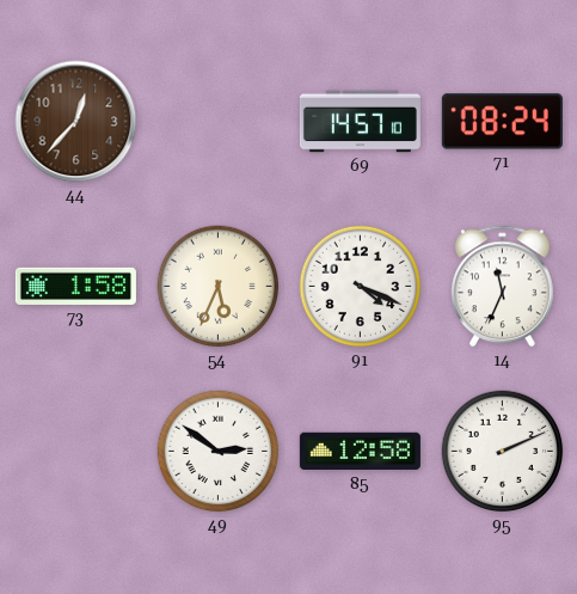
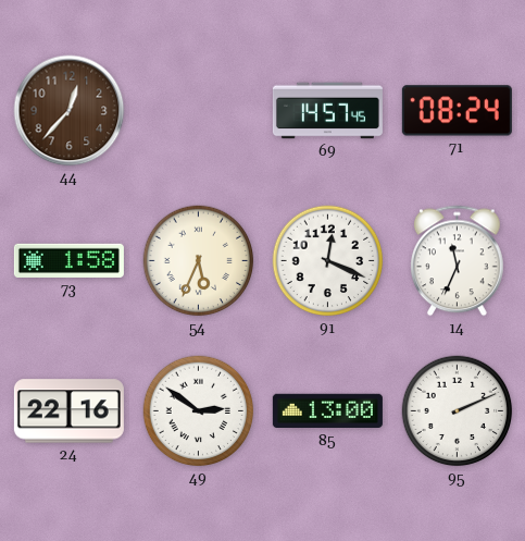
69: 14:57:10 -> 14:57:45
91: 4:19 -> 12:19
24: none -> 22:16
85: 12:58 -> 13:00
